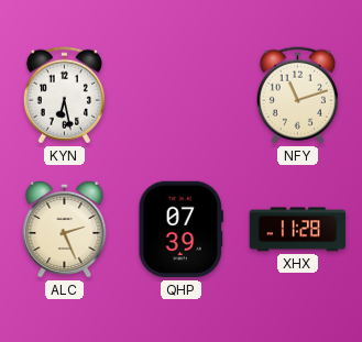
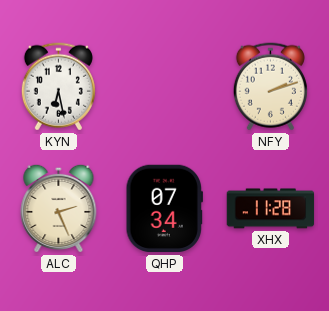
NFY: 11:12 -> 2:12
QHP: 07:39 -> 07:34
